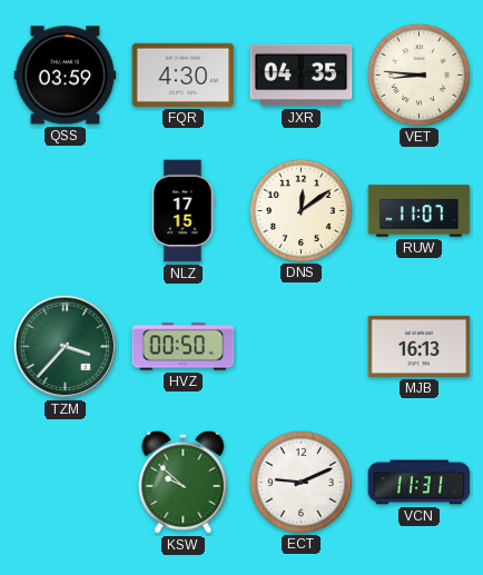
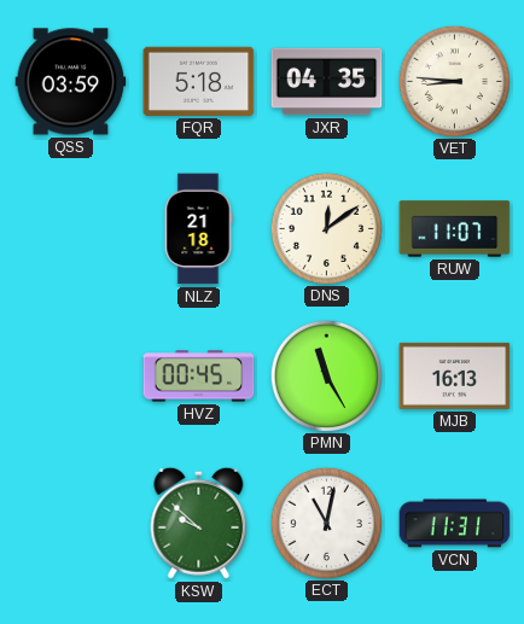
FQR: 4:30 -> 5:18
NLZ: 17:15 -> 21:18
TZM: 3:37 -> none
HVZ: 00:50 -> 00:45
PMN: none -> 11:25
ECT: 9:11 -> 11:02
